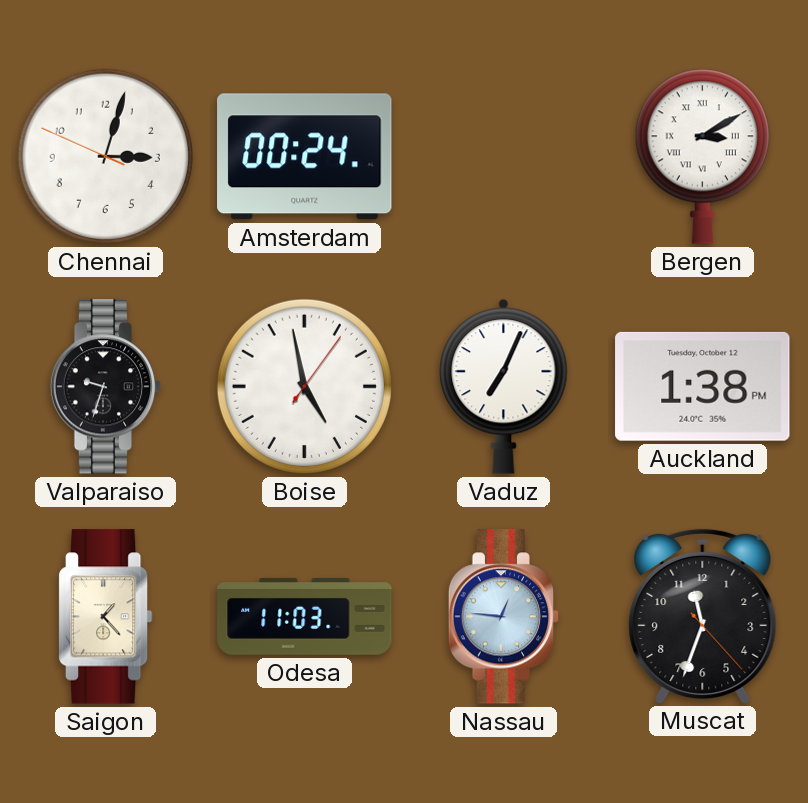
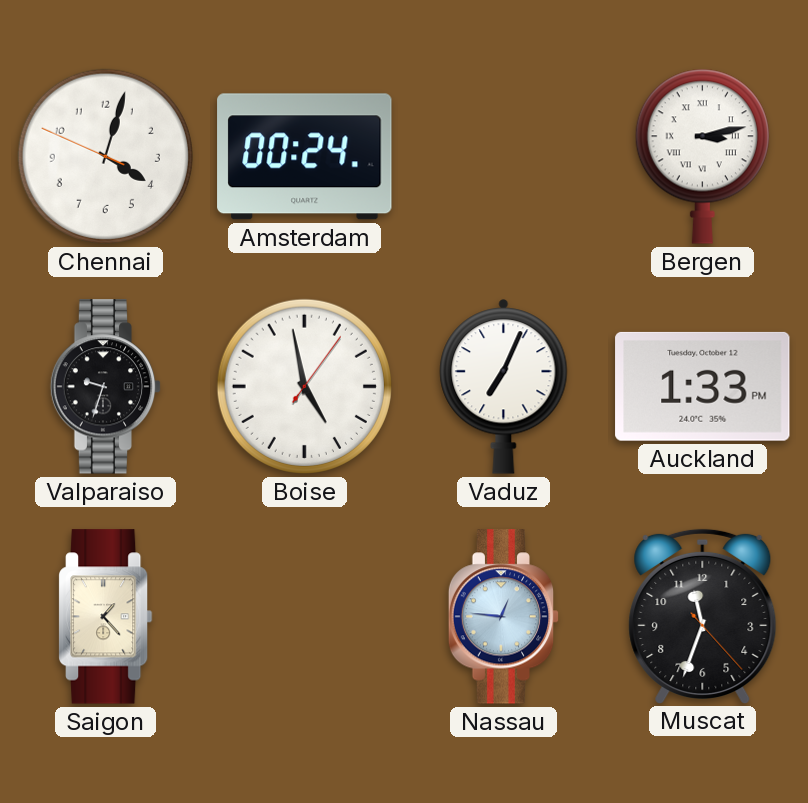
Chennai: 3:02 -> 4:02
Bergen: 3:10 -> 3:13
Auckland: 1:38 -> 1:33
Odesa: 11:03 -> none
